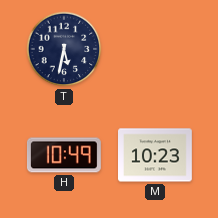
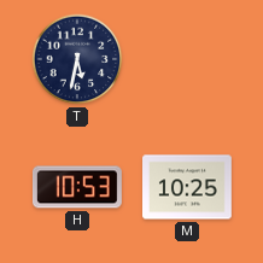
H: 10:49 -> 10:53
M: 10:23 -> 10:25
